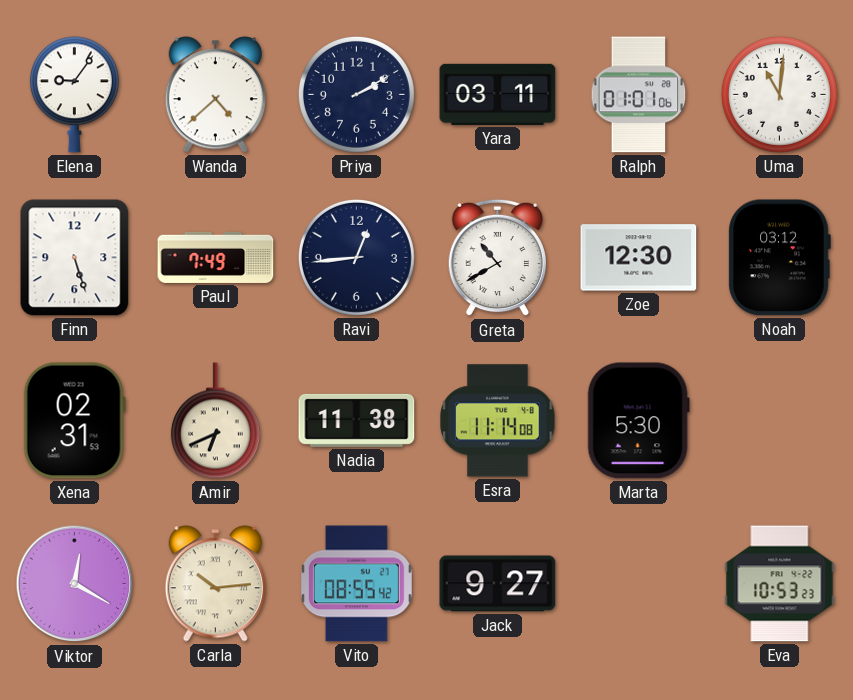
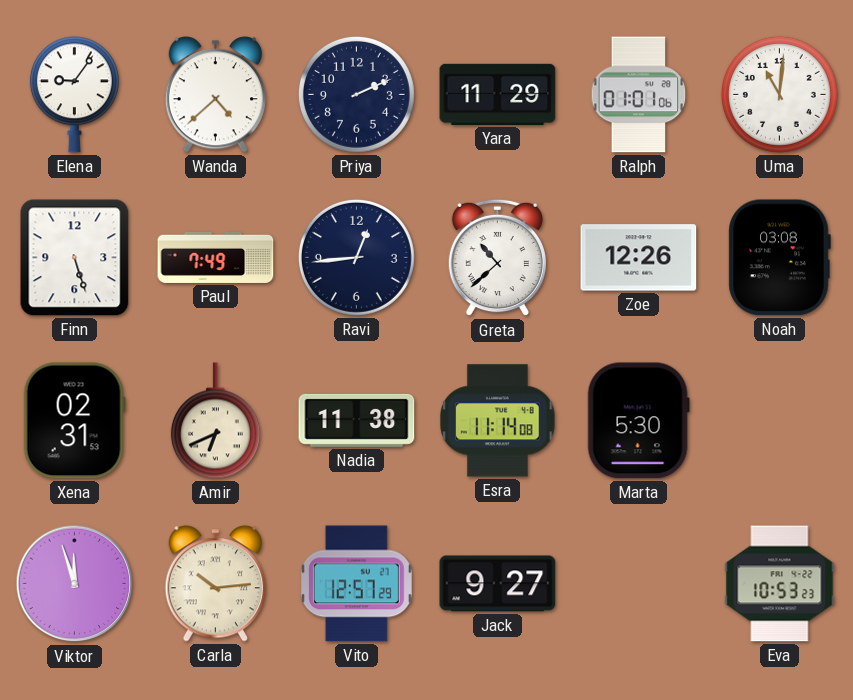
Priya: 2:10 -> 2:11
Yara: 03:11 -> 11:29
Greta: 10:40 -> 10:38
Zoe: 12:30 -> 12:26
Noah: 03:12 -> 03:08
Viktor: 12:20 -> 11:57
Vito: 08:55 -> 12:57
